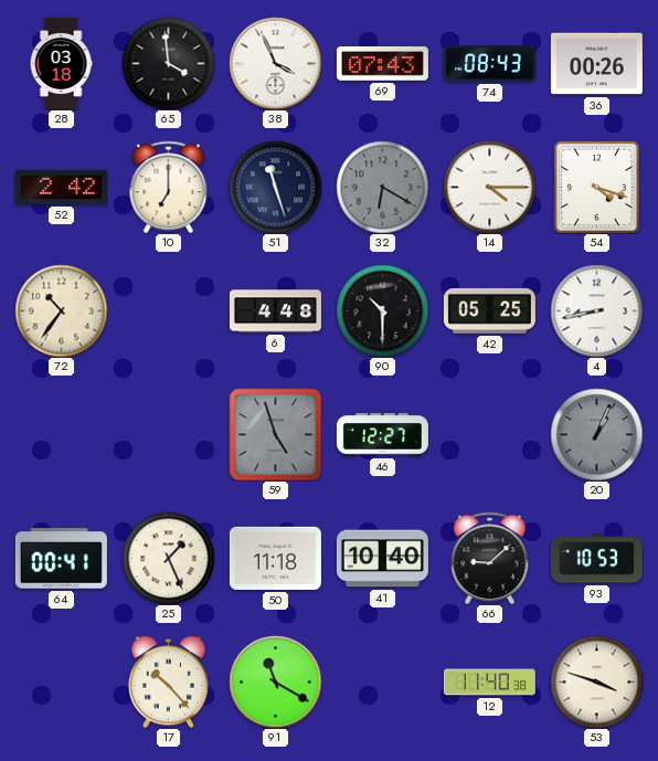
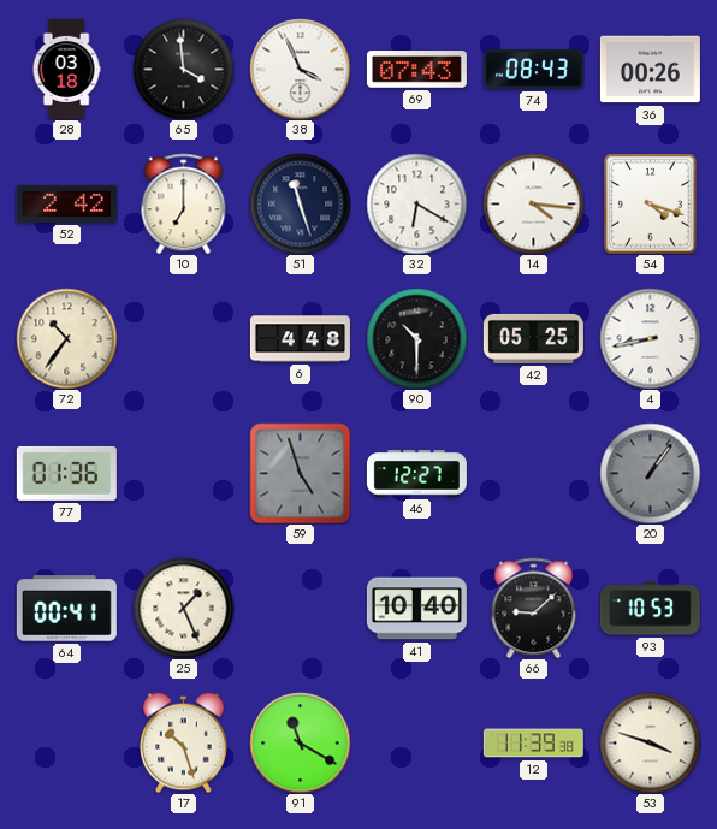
32 dial: grey -> white
14: 4:15 -> 4:16
77: none -> 01:36
20: 1:04 -> 1:06
50: 11:18 -> none
17: 10:23 -> 10:27
12: 11:40 -> 11:39
